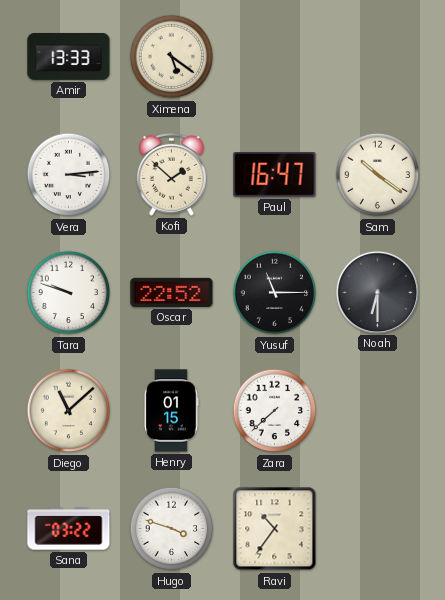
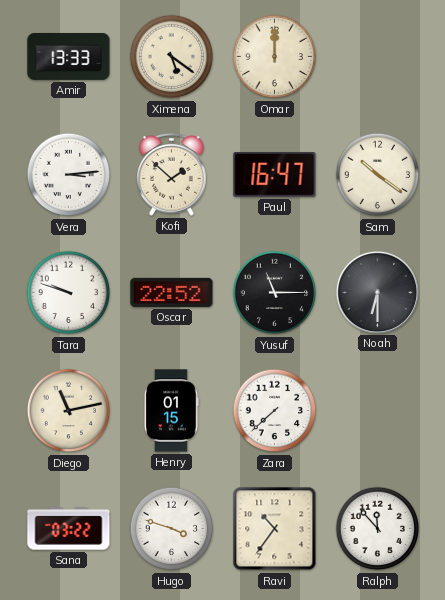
Omar: none -> 12:00
Diego: 11:08 -> 11:13
Ralph: none -> 11:53
